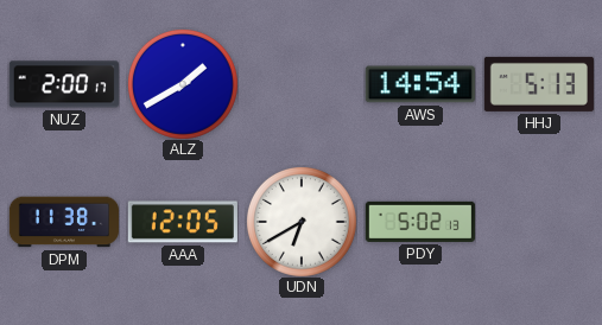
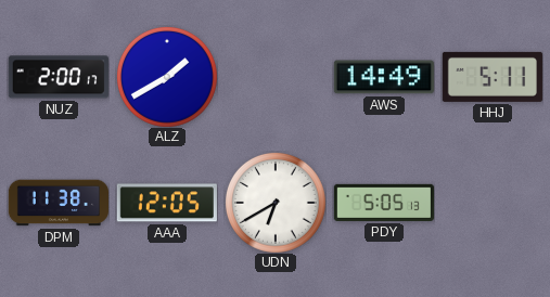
AWS: 14:54 -> 14:49
HHJ: 5:13 -> 5:11
PDY: 5:02 -> 5:05
